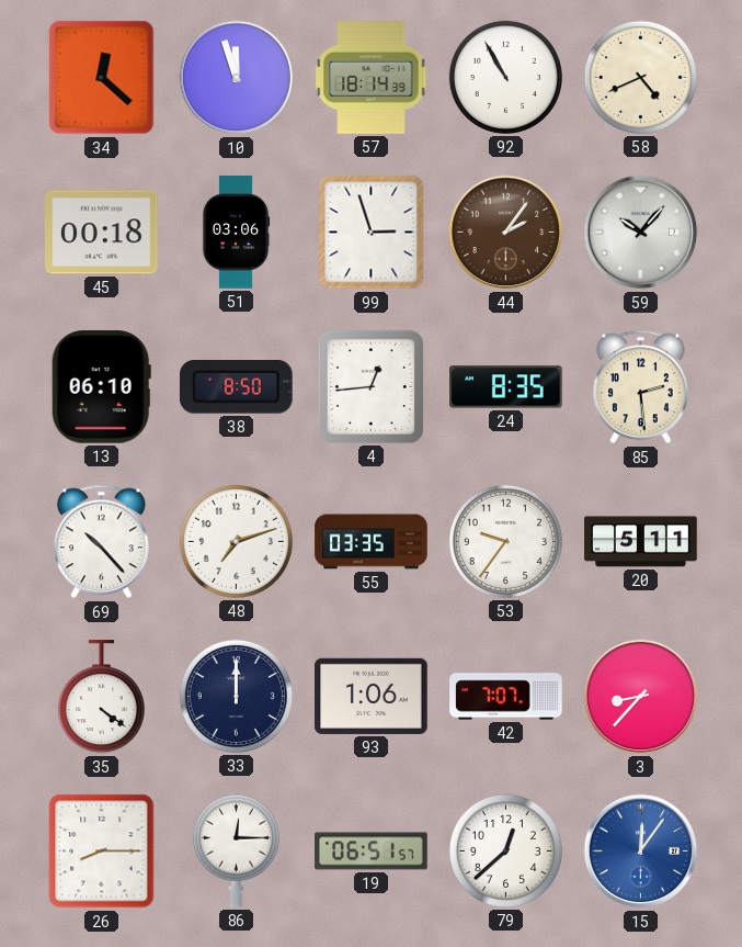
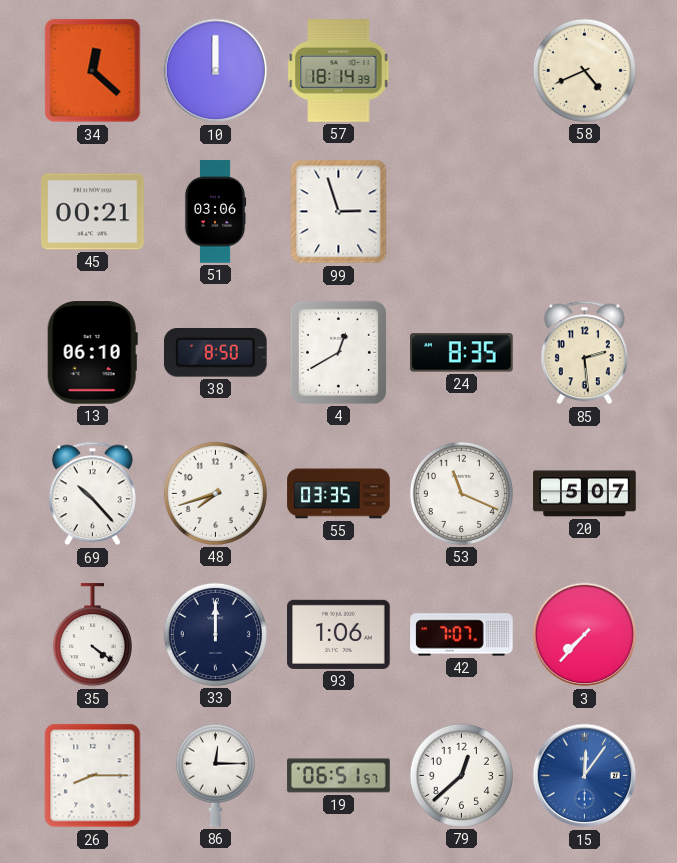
10: 11:57 -> 12:00
92: 10:55 -> none
45: 00:18 -> 00:21
44: 2:06 -> none
59: 10:07 -> none
4: 12:44 -> 12:40
48: 7:12 -> 7:42
53: 9:36 -> 11:19
20: 5:11 -> 5:07
3: 8:37 -> 7:37
